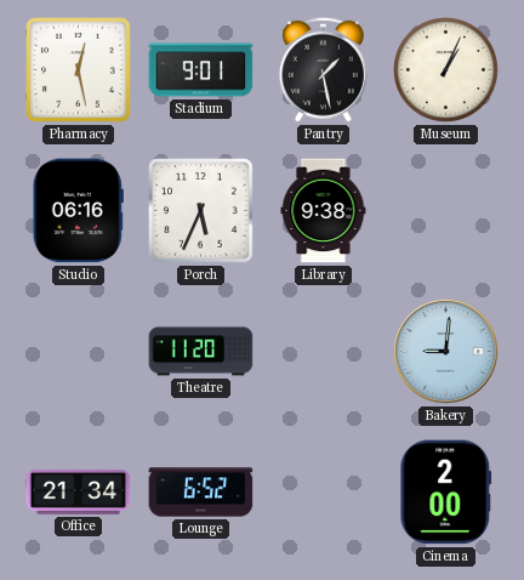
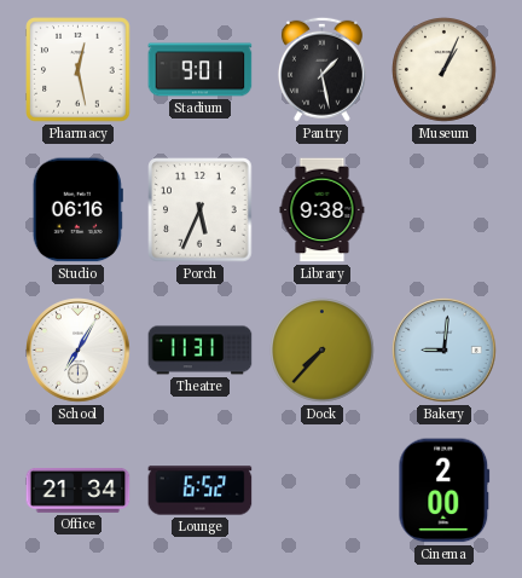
School: none -> 7:05
Theatre: 11:20 -> 11:31
Dock: none -> 7:37
